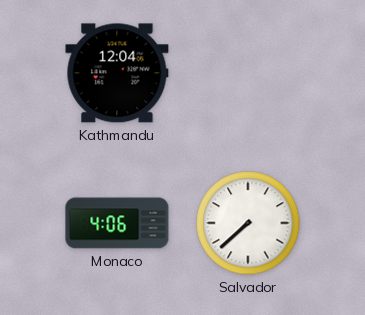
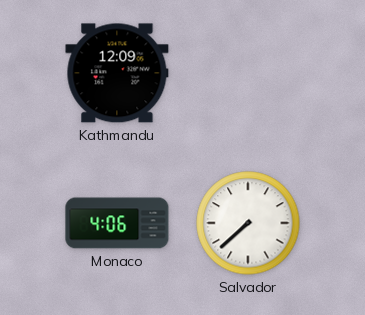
Kathmandu: 12:04 -> 12:09
